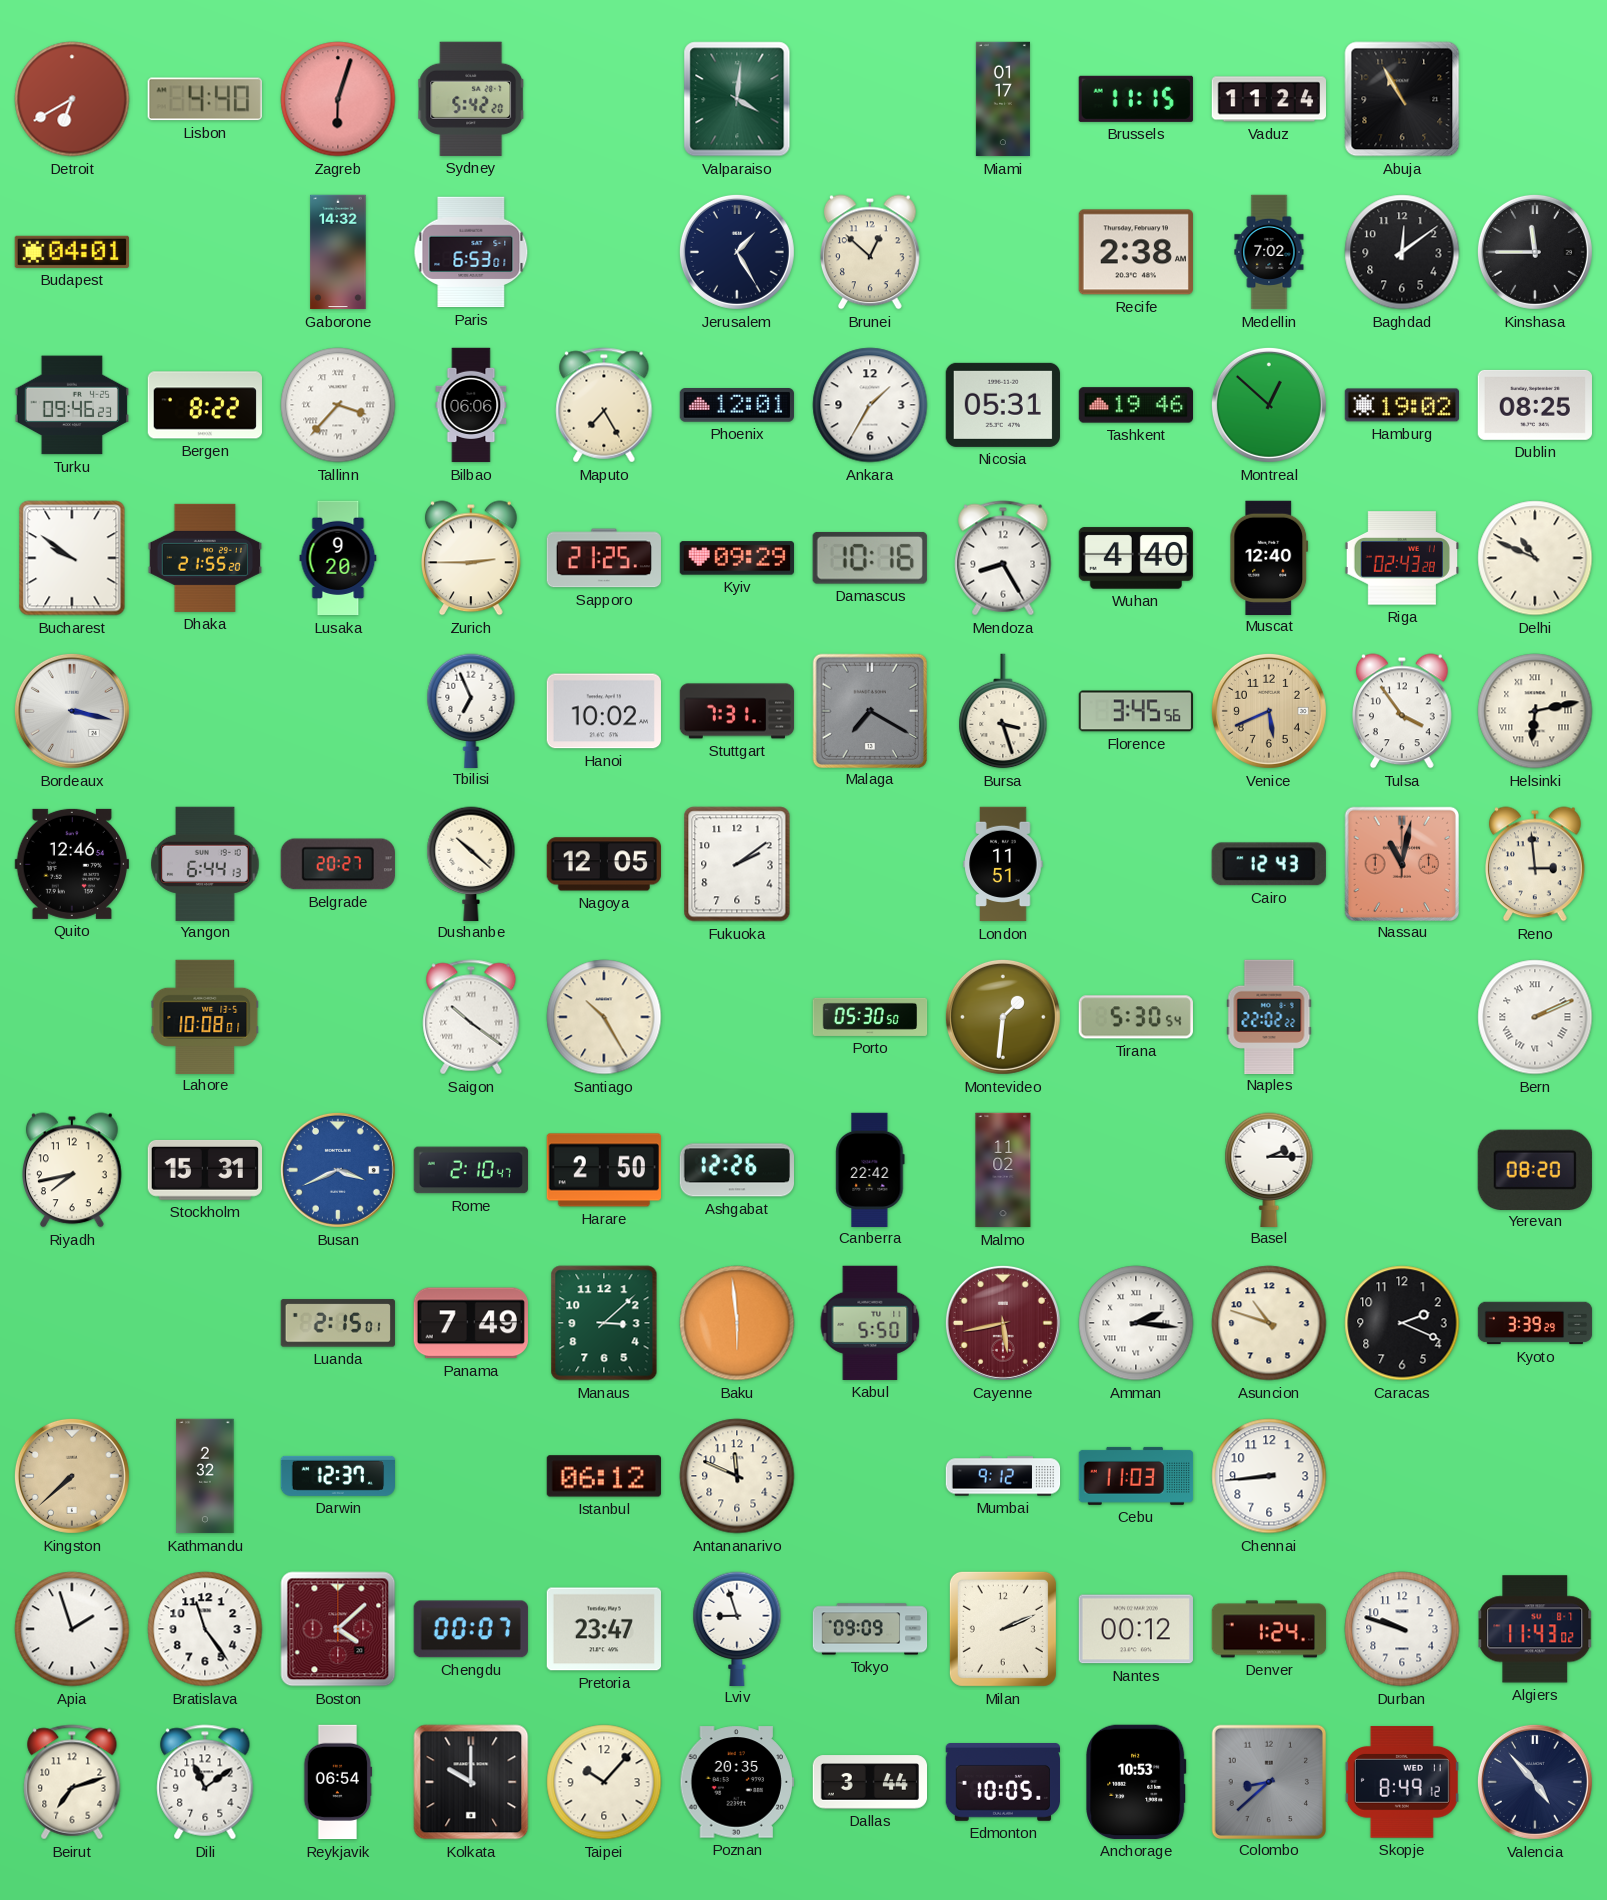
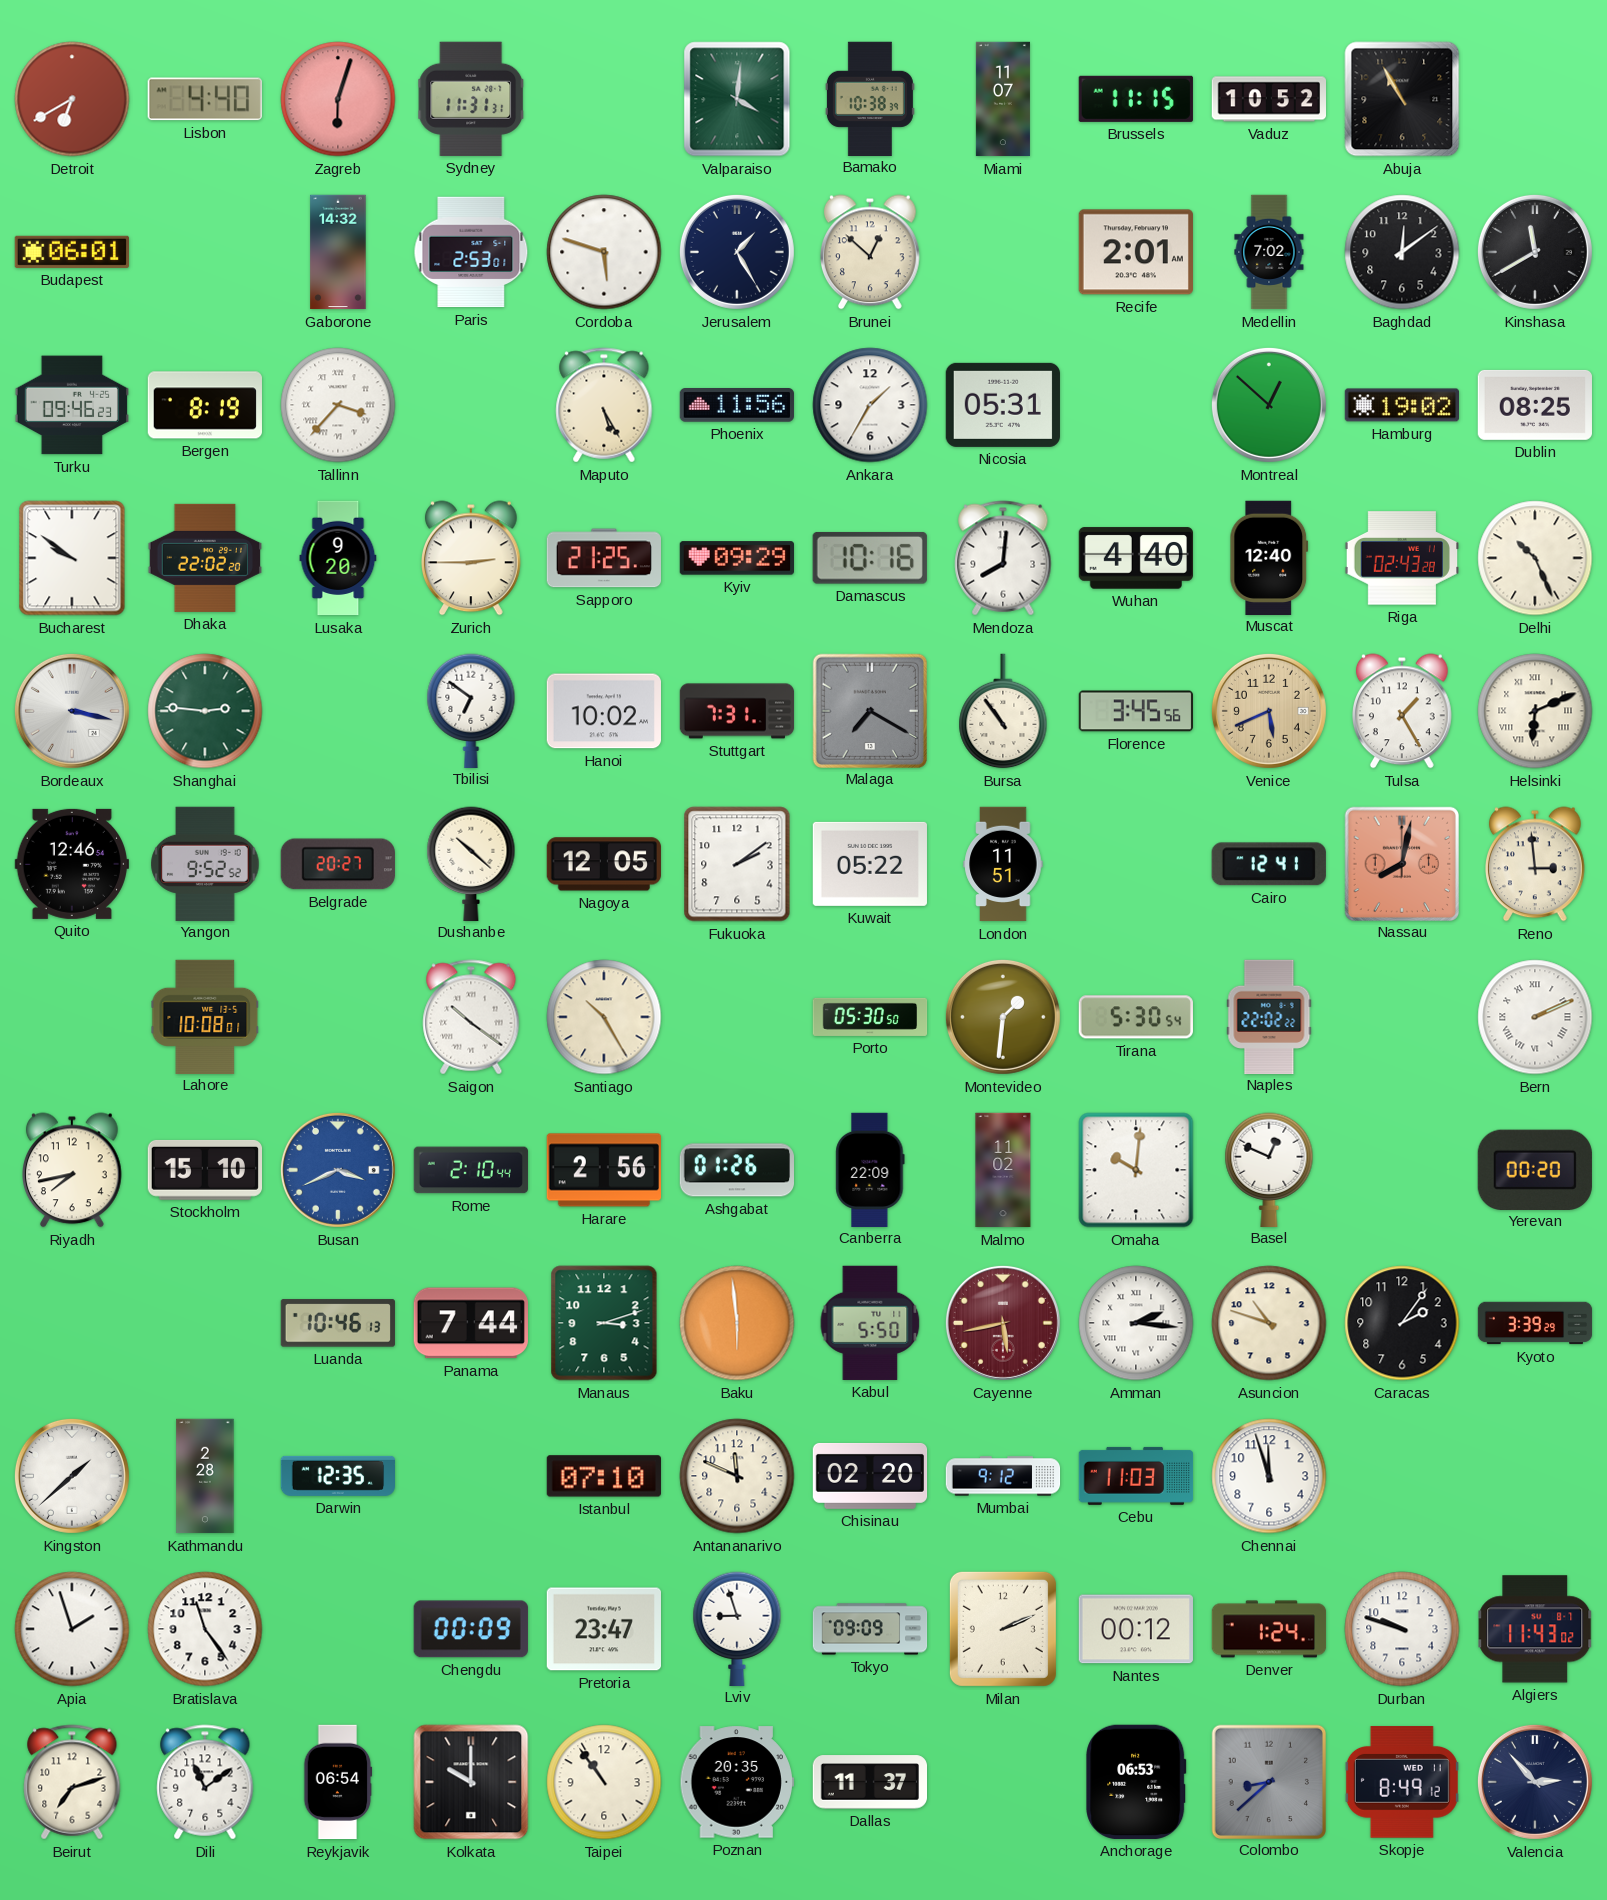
Sydney: 5:42 -> 11:31
Bamako: none -> 10:38
Miami: 01:17 -> 11:07
Vaduz: 11:24 -> 10:52
Budapest: 04:01 -> 06:01
Paris: 6:53 -> 2:53
Cordoba: none -> 5:48
Recife: 2:38 -> 2:01
Kinshasa: 11:45 -> 11:40
Bergen: 8:22 -> 8:19
Bilbao: 06:06 -> none
Maputo: 7:25 -> 5:25
Phoenix: 12:01 -> 11:56
Tashkent: 19:46 -> none
Dhaka: 21:55 -> 22:02
Mendoza: 8:25 -> 8:01
Delhi: 10:49 -> 10:26
Shanghai: none -> 2:46
Tbilisi: 6:56 -> 6:51
Bursa: 3:27 -> 10:54
Tulsa: 3:54 -> 1:25
Helsinki: 6:13 -> 6:11
Yangon: 6:44 -> 9:52
Kuwait: none -> 05:22
Cairo: 12:43 -> 12:41
Nassau: 11:02 -> 8:02
Stockholm: 15:31 -> 15:10
Rome: 2:10:47 -> 2:10:44
Harare: 2:50 -> 2:56
Ashgabat: 12:26 -> 01:26
Canberra: 22:42 -> 22:09
Omaha: none -> 10:01
Basel: 2:15 -> 12:49
Yerevan: 08:20 -> 00:20
Luanda: 2:15 -> 10:46
Panama: 7:49 -> 7:44
Manaus: 3:08 -> 3:12
Caracas: 2:19 -> 2:06
Kingston: 7:38 -> 1:38
Kingston dial: champagne -> white
Kathmandu: 2:32 -> 2:28
Darwin: 12:37 -> 12:35
Istanbul: 06:12 -> 07:10
Chisinau: none -> 02:20
Chennai: 8:44 -> 11:57
Boston: 4:08 -> none
Chengdu: 00:07 -> 00:09
Taipei: 10:07 -> 10:54
Dallas: 3:44 -> 11:37
Edmonton: 10:05 -> none
Anchorage: 10:53 -> 06:53
Valencia: 4:53 -> 2:53
